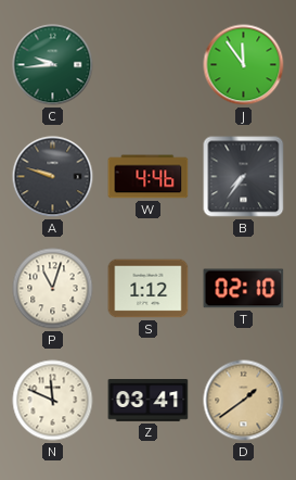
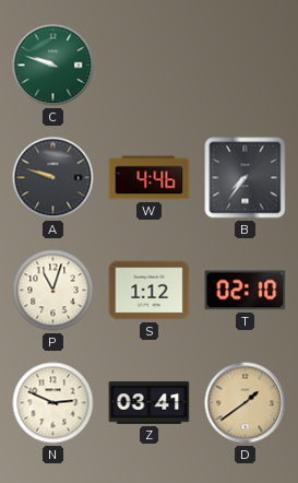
C: 9:44 -> 9:48
J: 11:54 -> none
N: 11:49 -> 2:49
